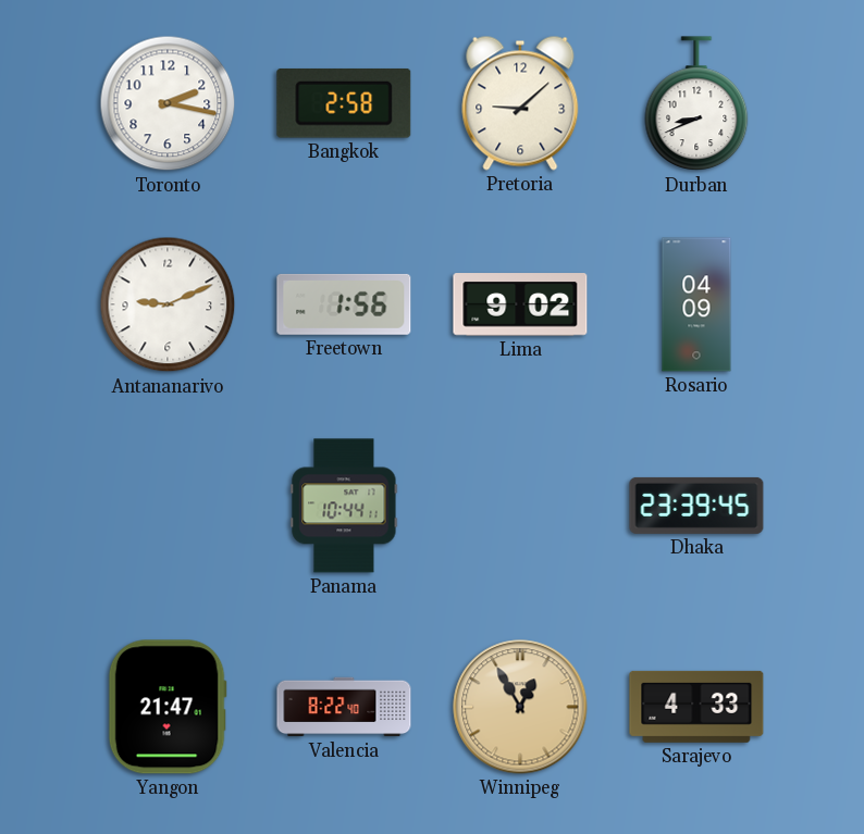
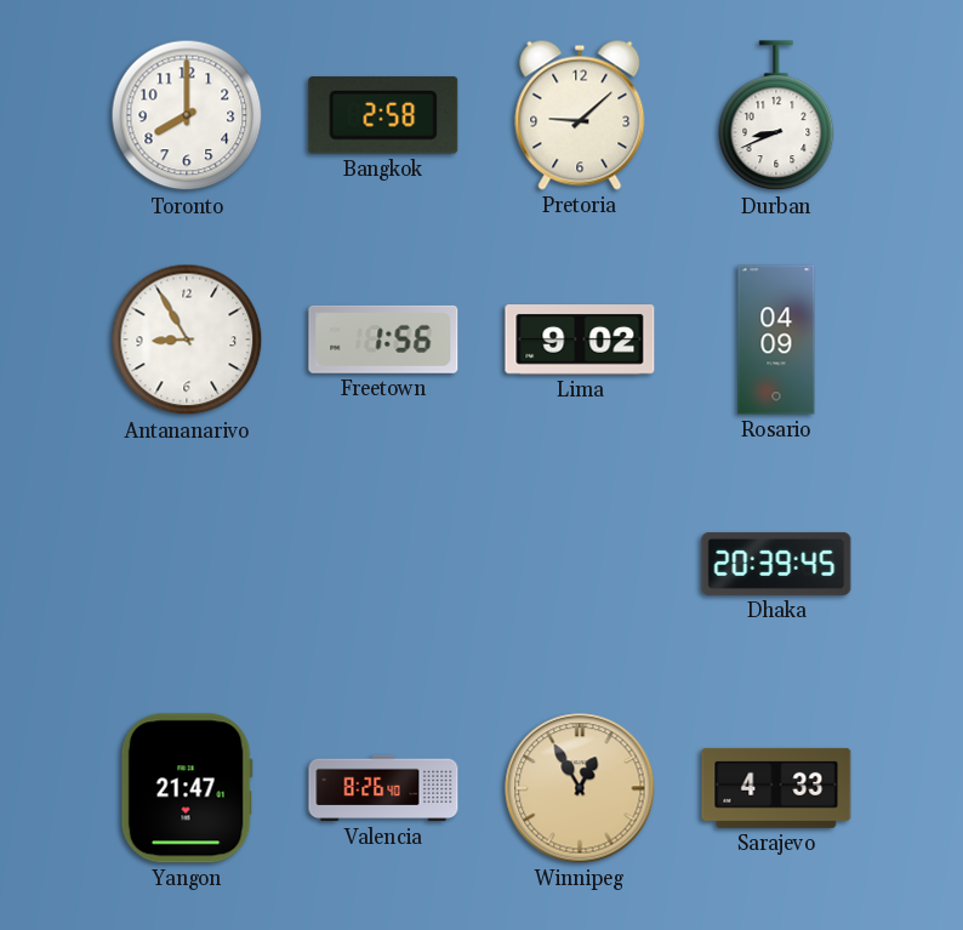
Toronto: 2:17 -> 8:00
Antananarivo: 9:11 -> 8:55
Panama: 10:44 -> none
Dhaka: 23:39 -> 20:39
Valencia: 8:22 -> 8:26
